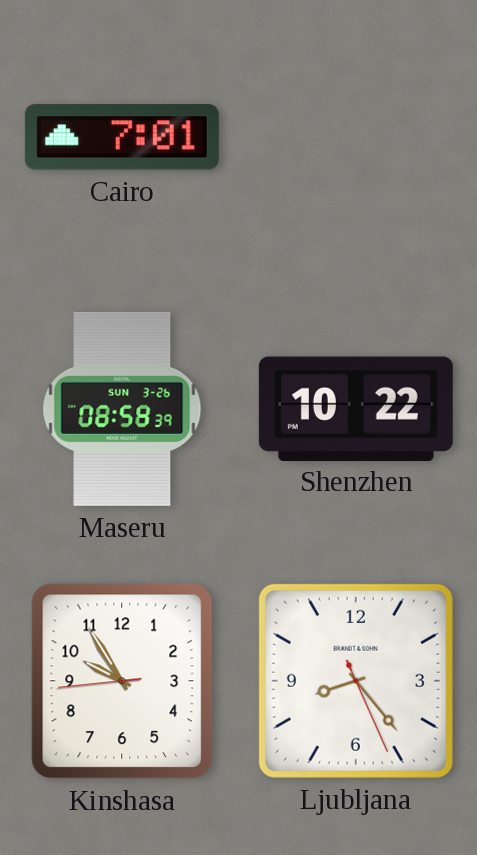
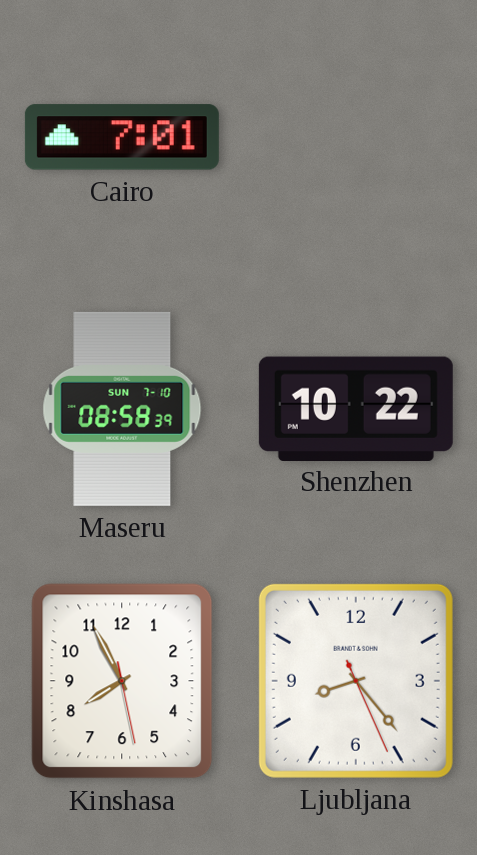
Maseru date: SUN 3-26 -> SUN 7-10
Kinshasa: 9:54 -> 7:55
